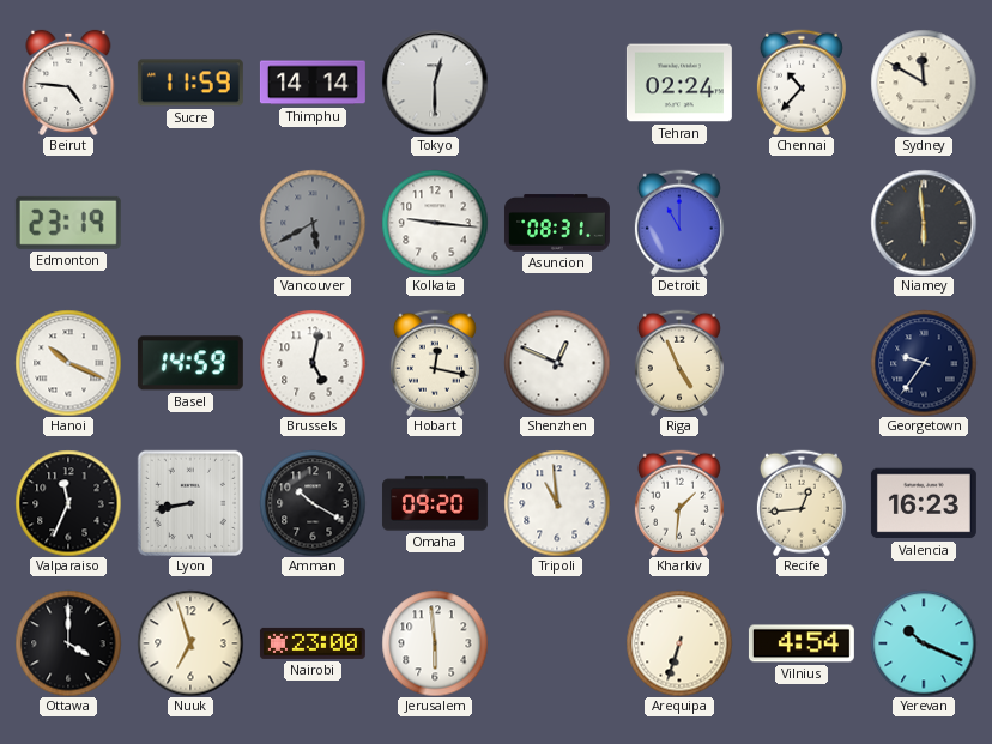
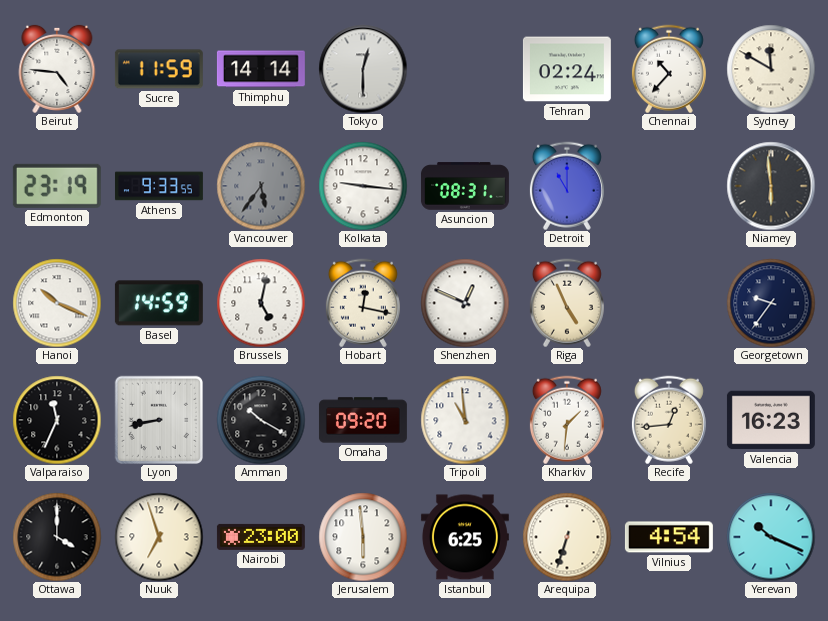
Athens: none -> 9:33
Vancouver: 5:40 -> 5:36
Istanbul: none -> 6:25
